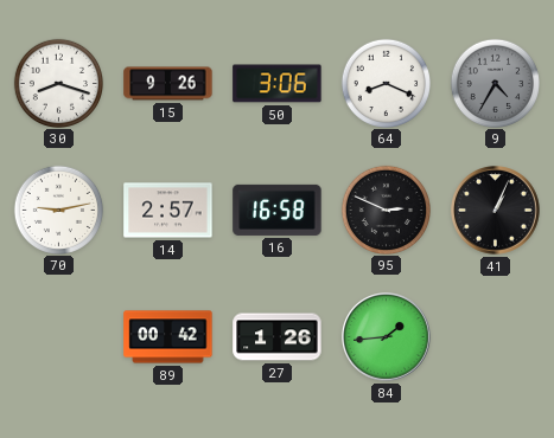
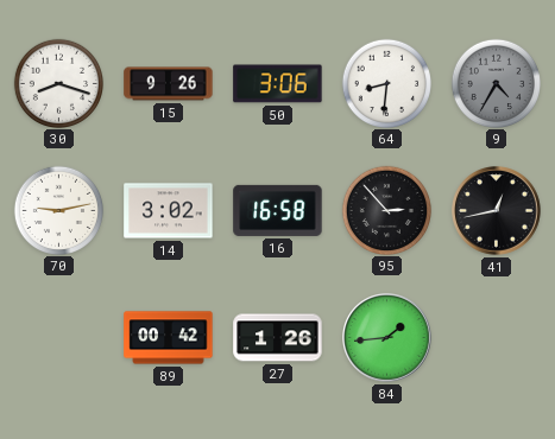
64: 8:19 -> 8:31
14: 2:57 -> 3:02
95: 2:49 -> 2:53
41: 1:04 -> 12:43
